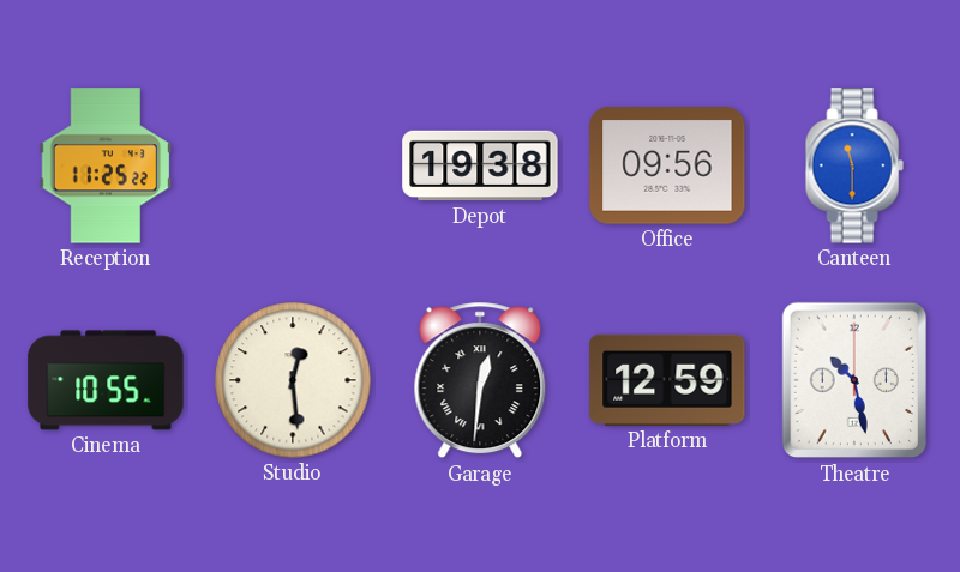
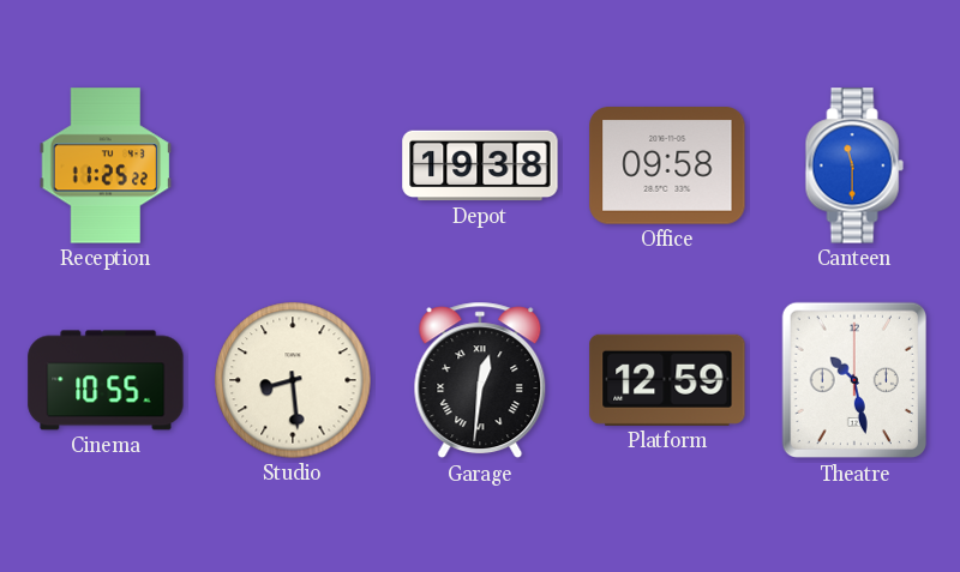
Office: 09:56 -> 09:58
Studio: 12:29 -> 8:29
